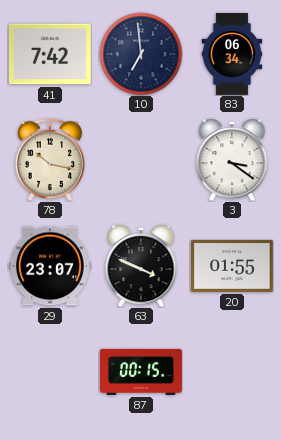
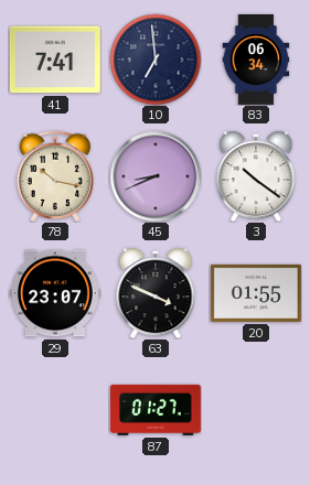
41: 7:42 -> 7:41
45: none -> 8:41
3: 3:21 -> 10:21
87: 00:15 -> 01:27
